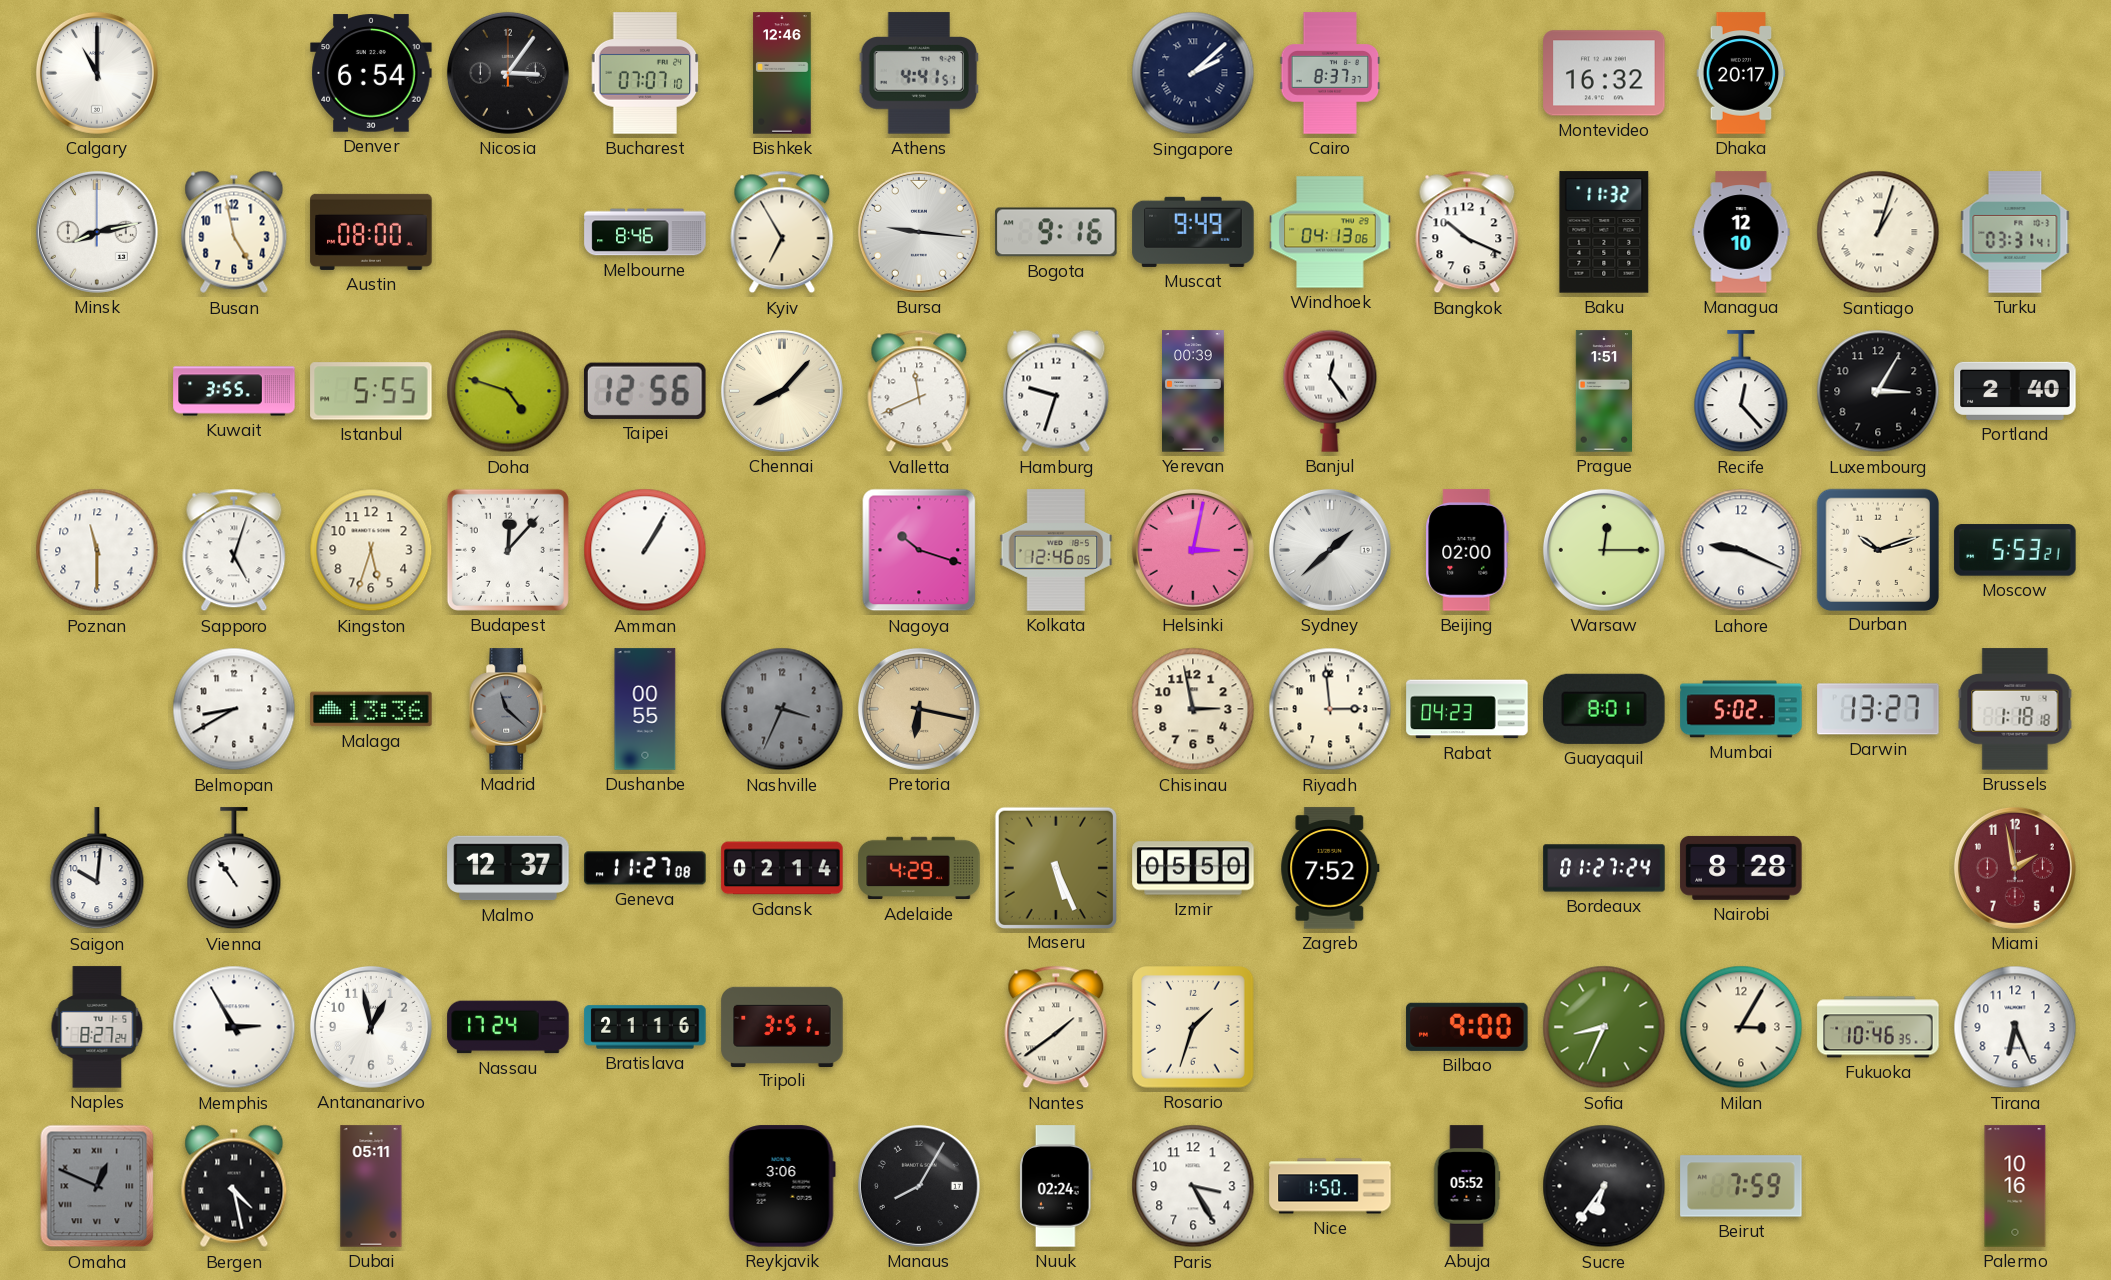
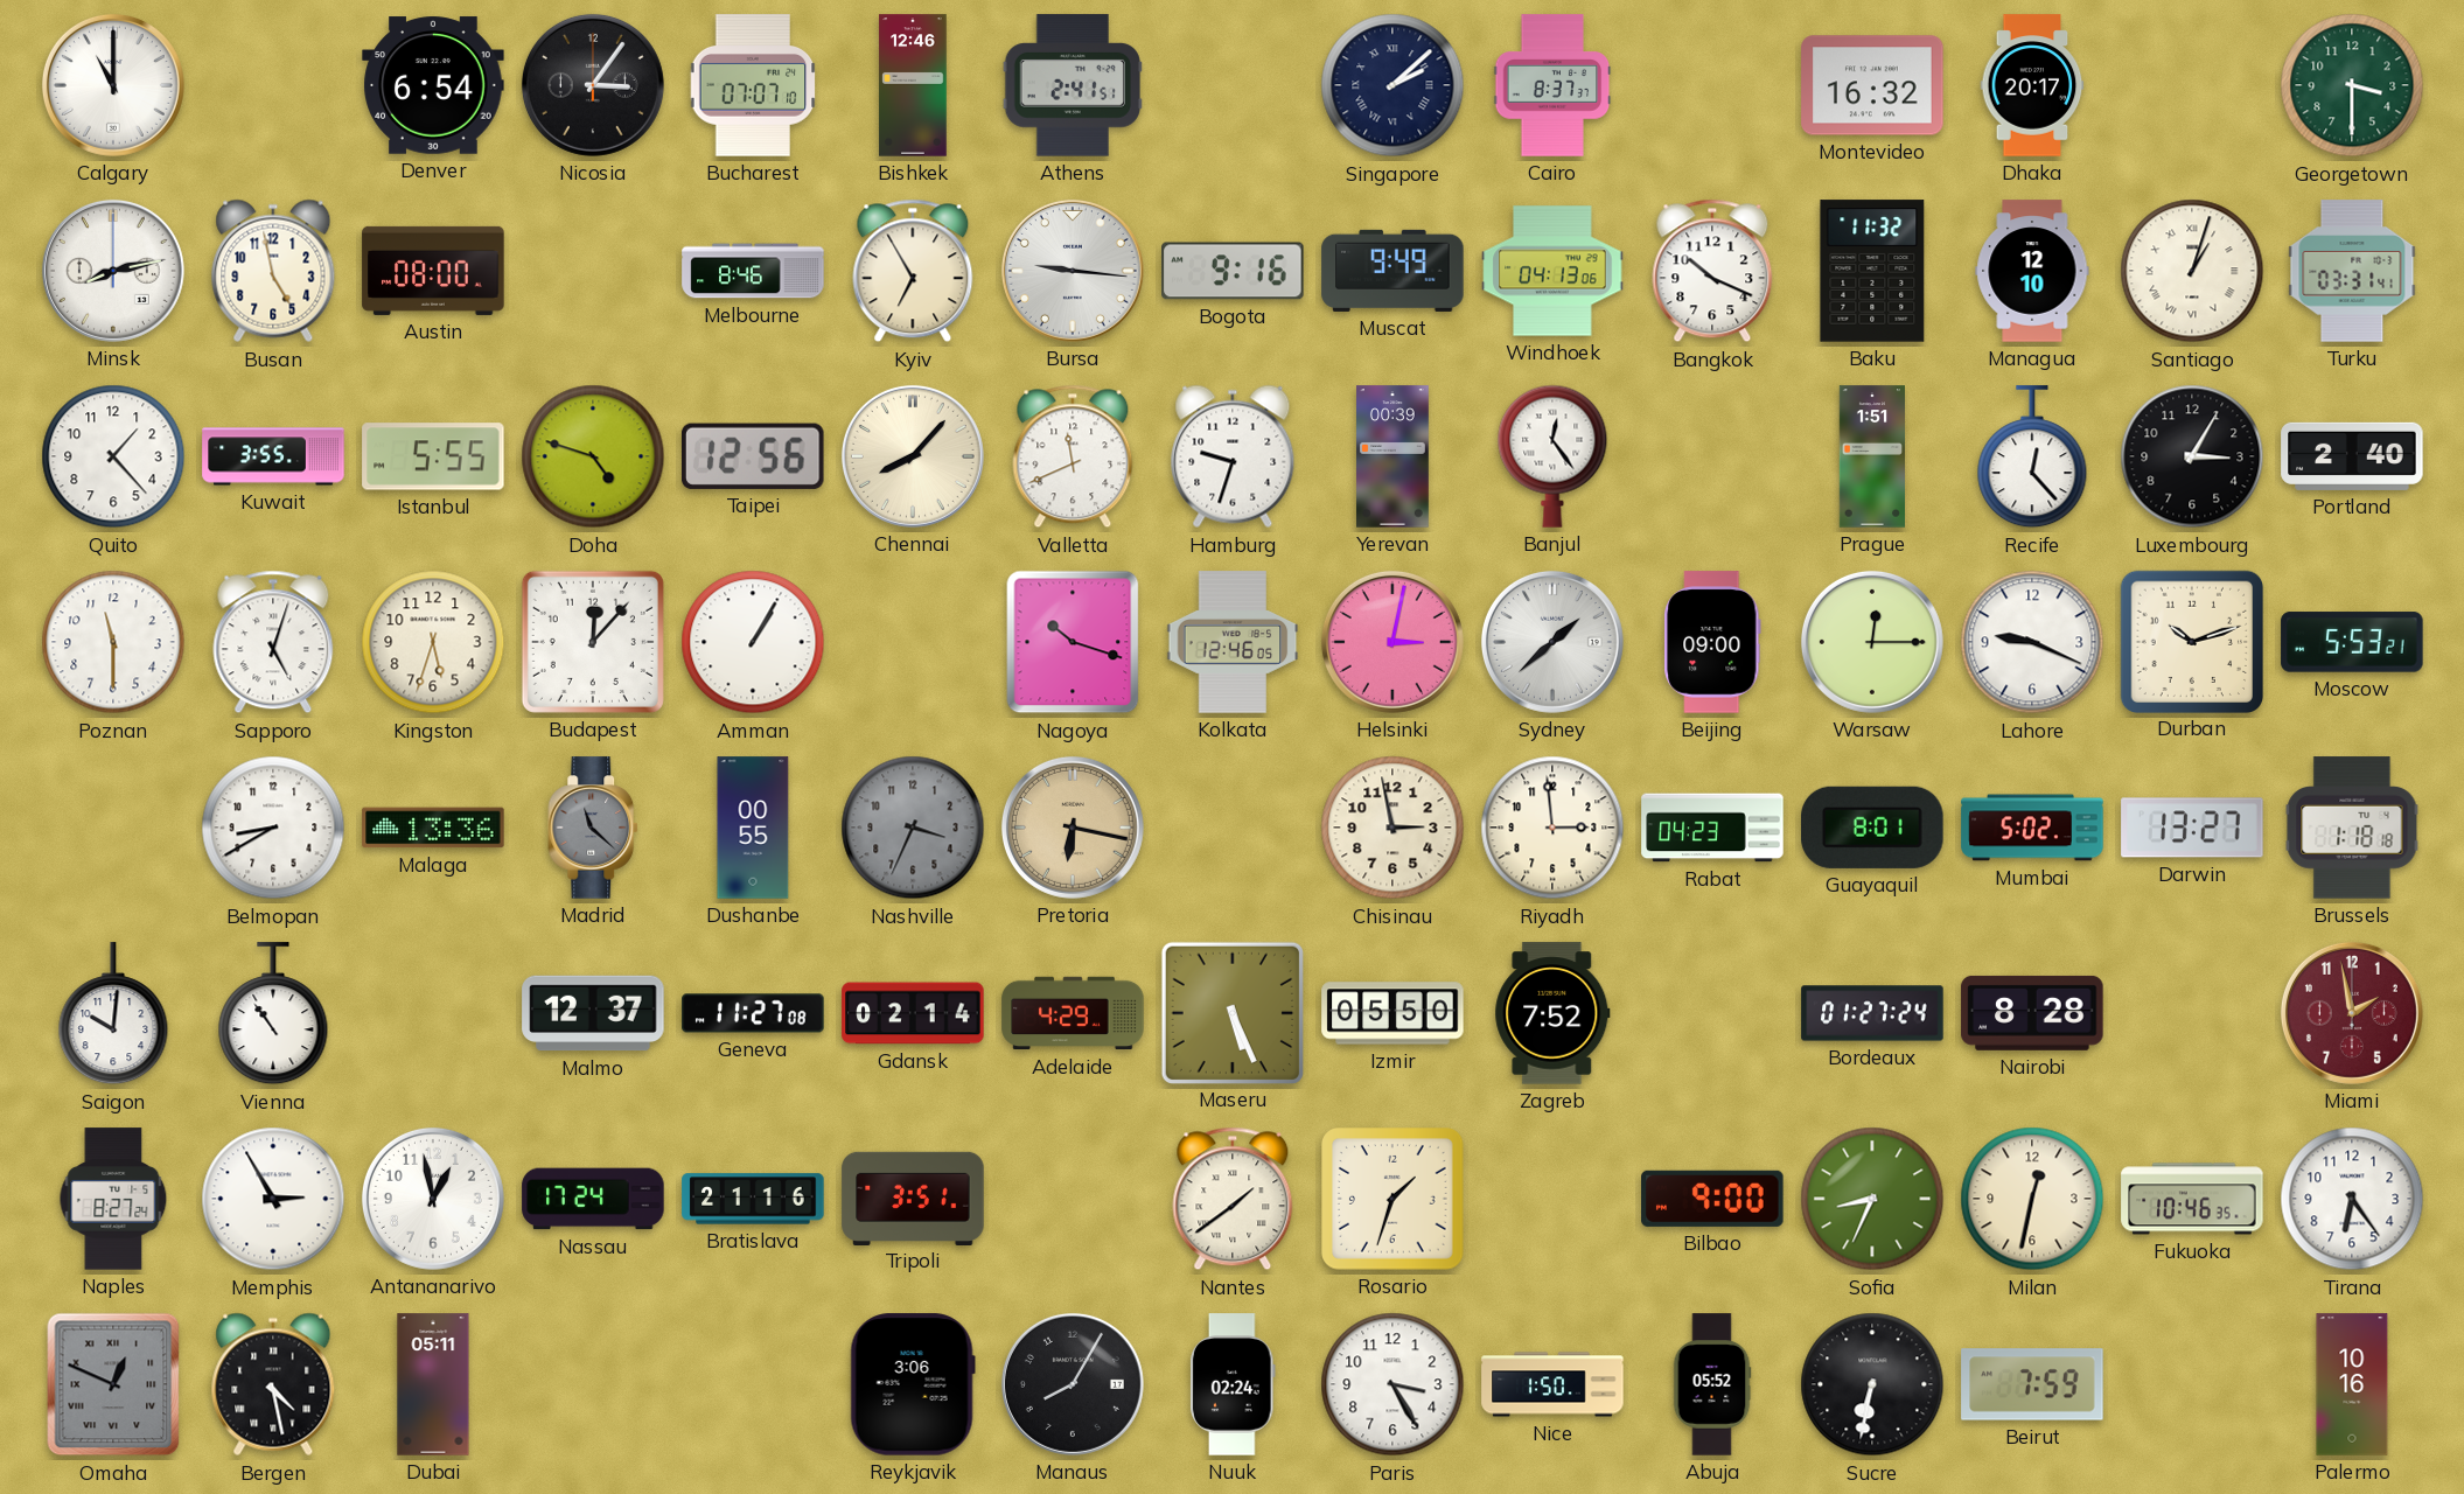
Athens: 4:41 -> 2:41
Georgetown: none -> 3:30
Quito: none -> 1:23
Beijing: 02:00 -> 09:00
Milan: 3:05 -> 12:32
Tirana: 6:26 -> 6:24
Sucre: 6:36 -> 6:32
